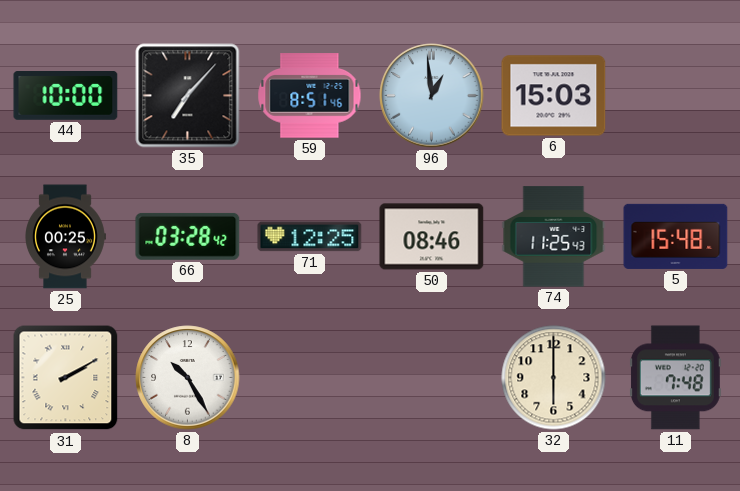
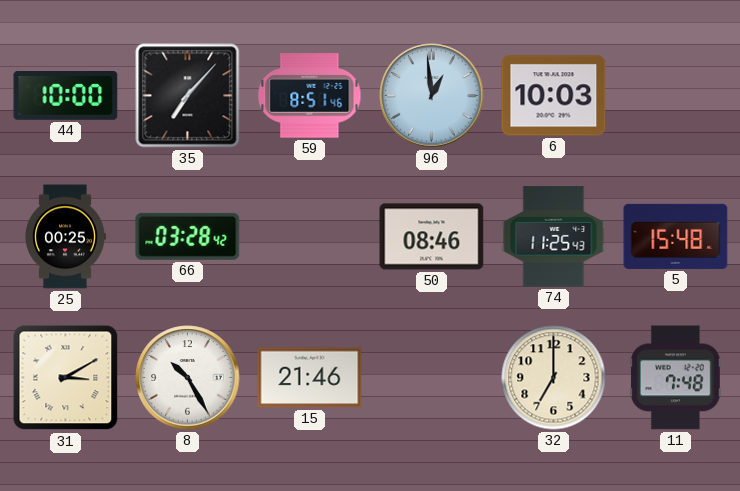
6: 15:03 -> 10:03
71: 12:25 -> none
31: 2:10 -> 3:10
15: none -> 21:46
32: 6:00 -> 7:00
